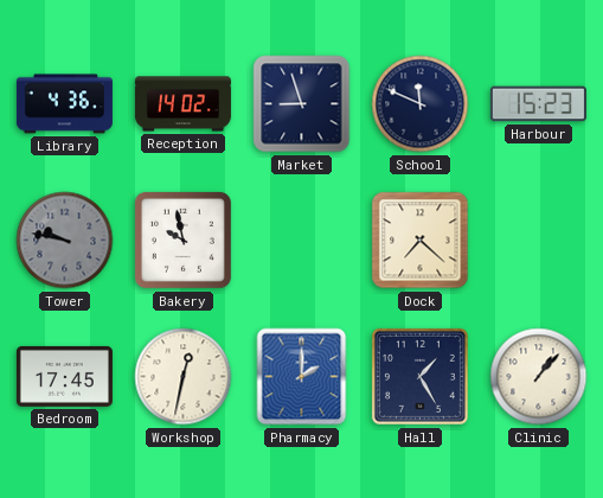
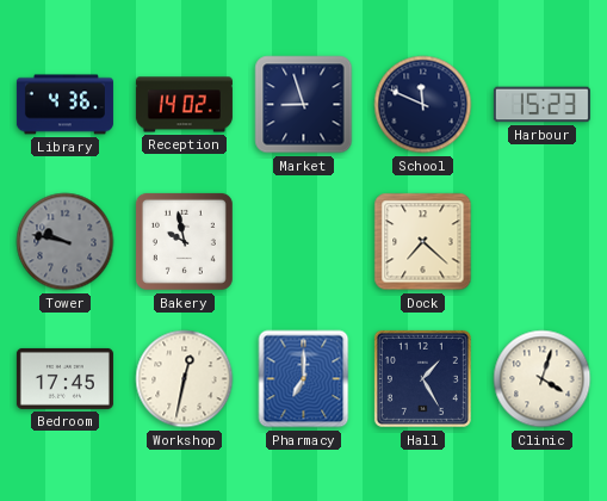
Pharmacy: 2:00 -> 7:00
Clinic: 1:07 -> 4:03
